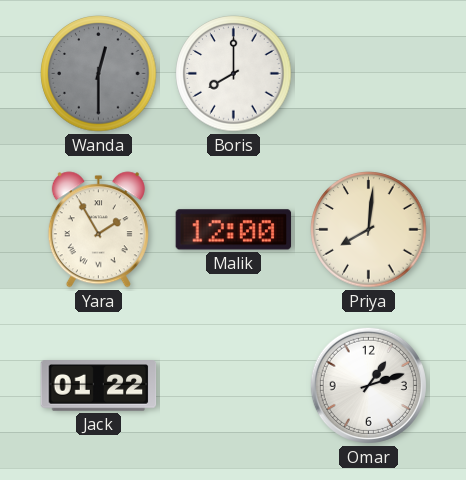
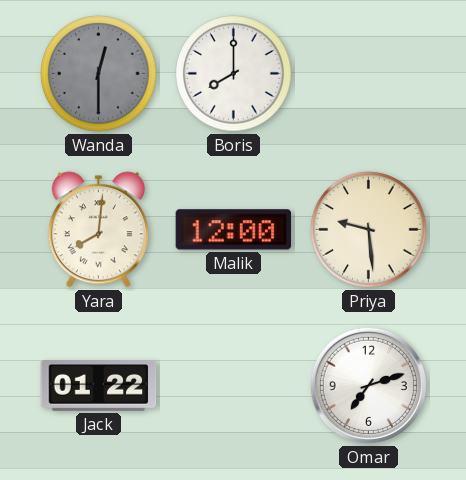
Yara: 1:55 -> 8:01
Priya: 8:01 -> 9:29
Omar: 1:12 -> 7:12
